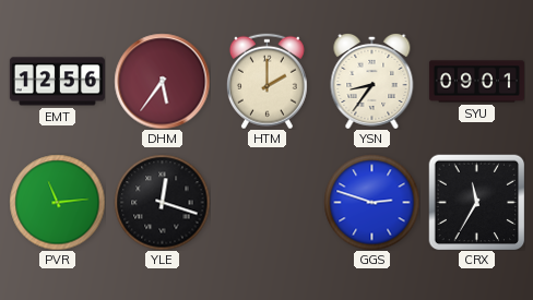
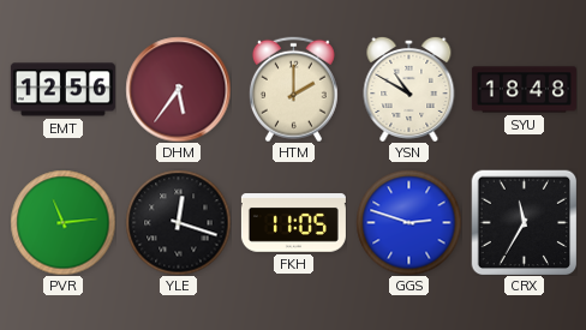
YSN: 8:36 -> 10:50
SYU: 09:01 -> 18:48
FKH: none -> 11:05
